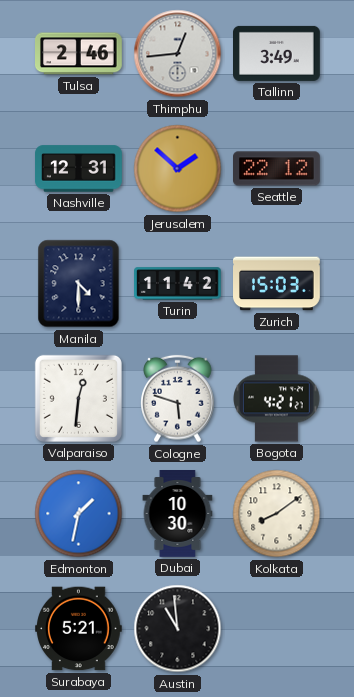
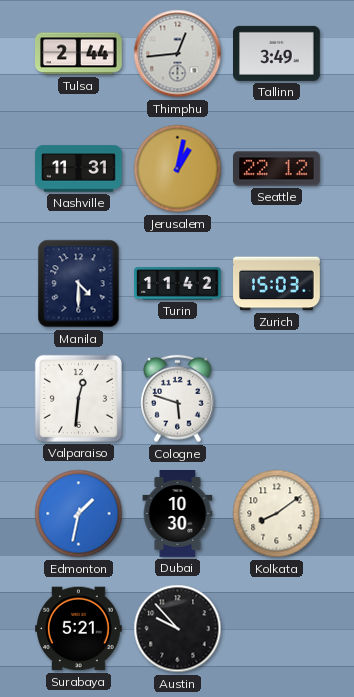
Tulsa: 2:46 -> 2:44
Nashville: 12:31 -> 11:31
Jerusalem: 1:52 -> 1:02
Bogota: 4:21 -> none
Austin: 10:59 -> 9:53
